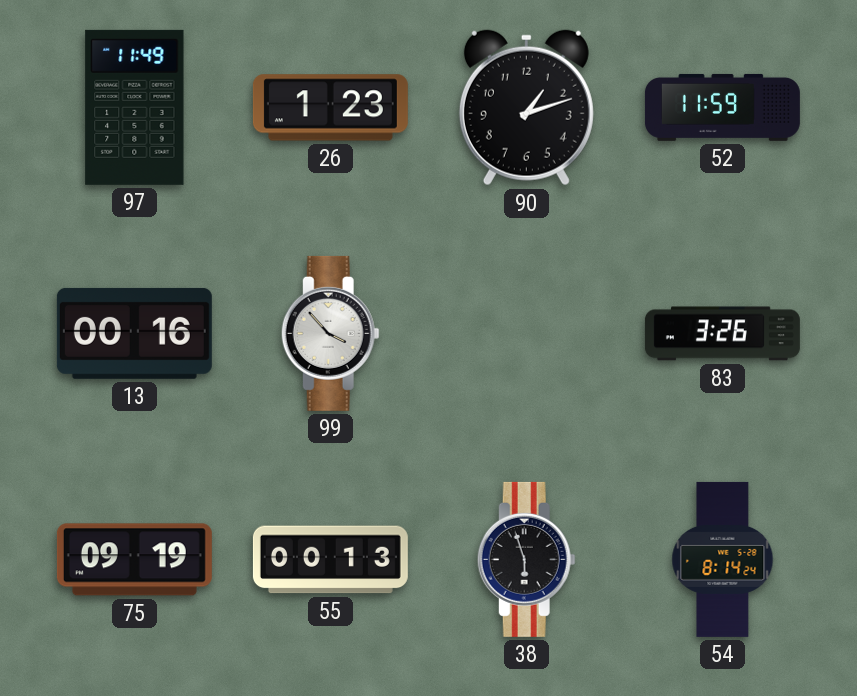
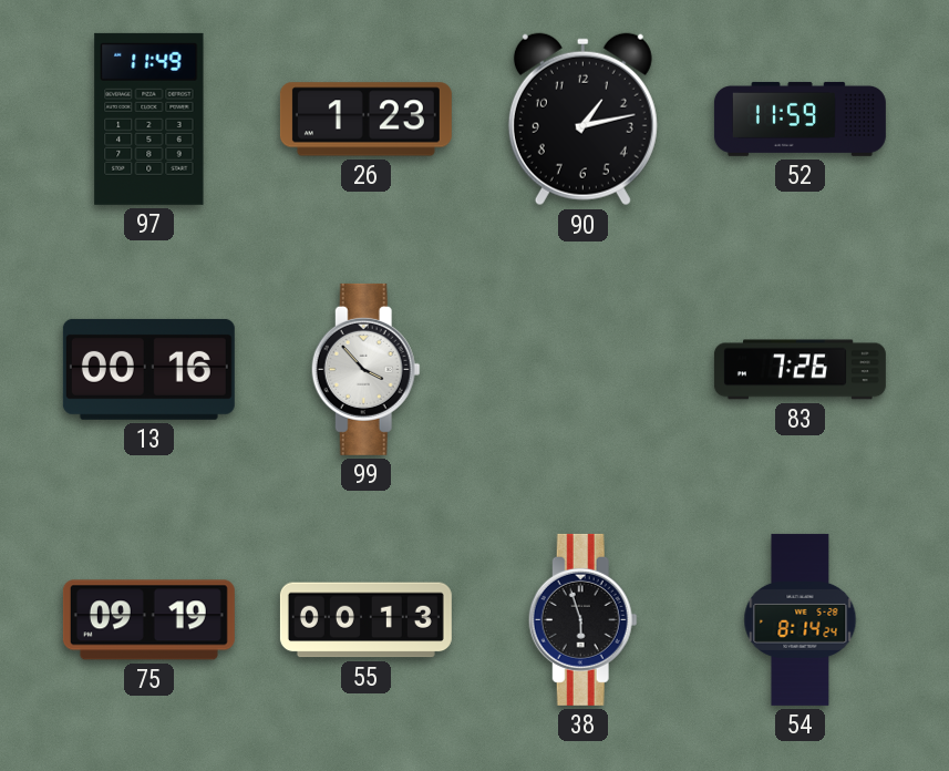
90: 1:12 -> 1:13
83: 3:26 -> 7:26
